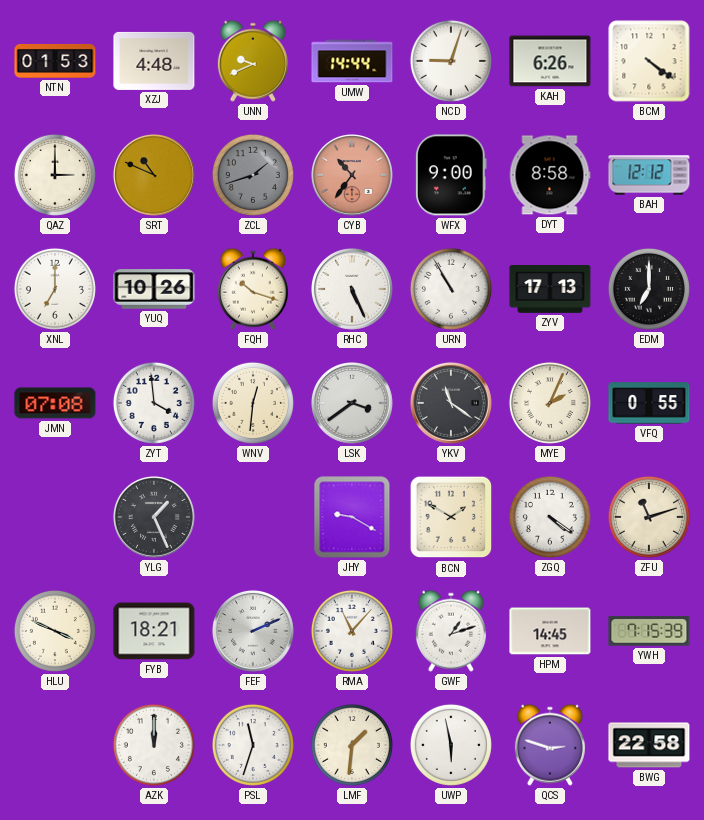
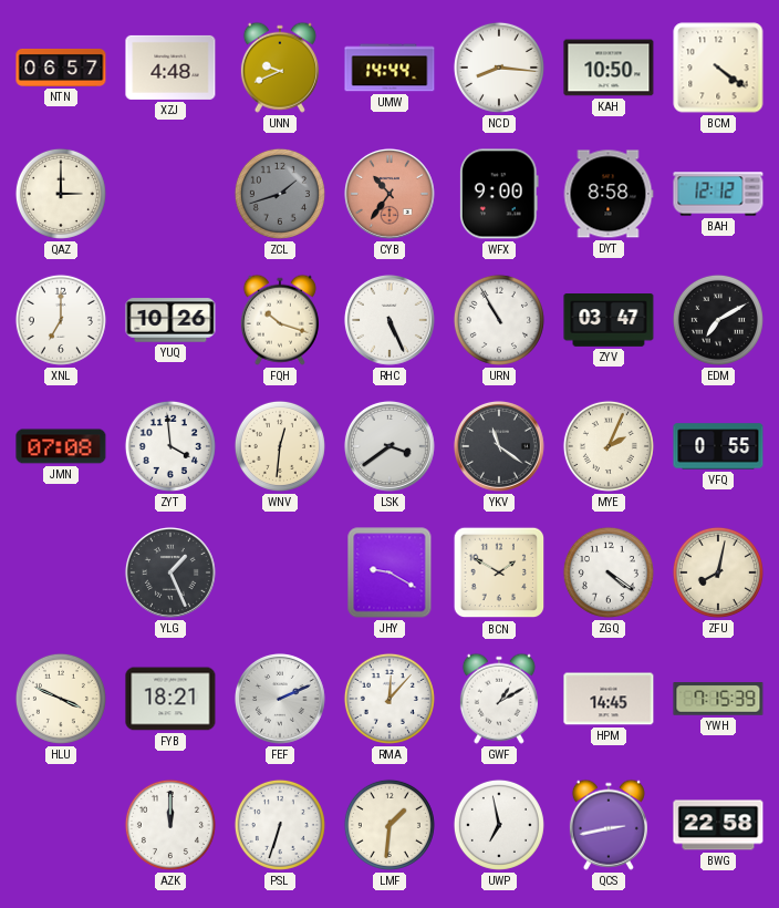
NTN: 01:53 -> 06:57
NCD: 9:03 -> 8:16
KAH: 6:26 -> 10:50
SRT: 10:49 -> none
ZYV: 17:13 -> 03:47
EDM: 7:00 -> 7:10
ZFU: 11:12 -> 8:02
RMA: 11:07 -> 12:07
GWF: 1:12 -> 1:10
PSL: 11:33 -> 6:33
UWP: 5:58 -> 6:58
QCS: 2:48 -> 2:43
